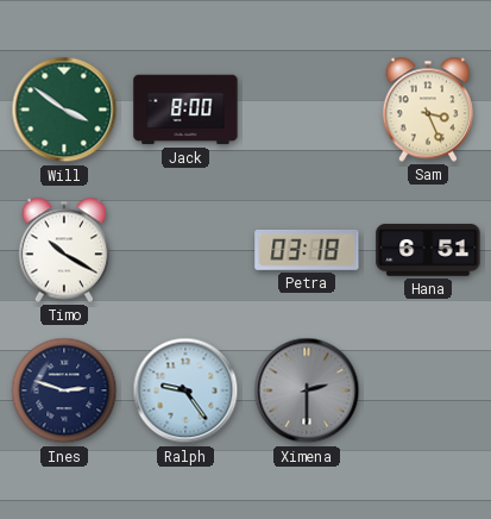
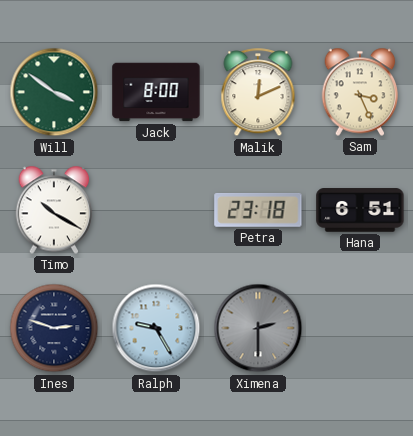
Malik: none -> 12:11
Petra: 03:18 -> 23:18
Ralph: 9:24 -> 9:25
